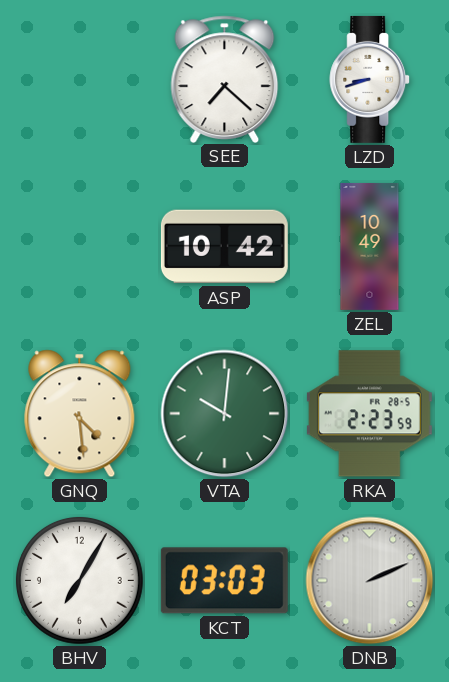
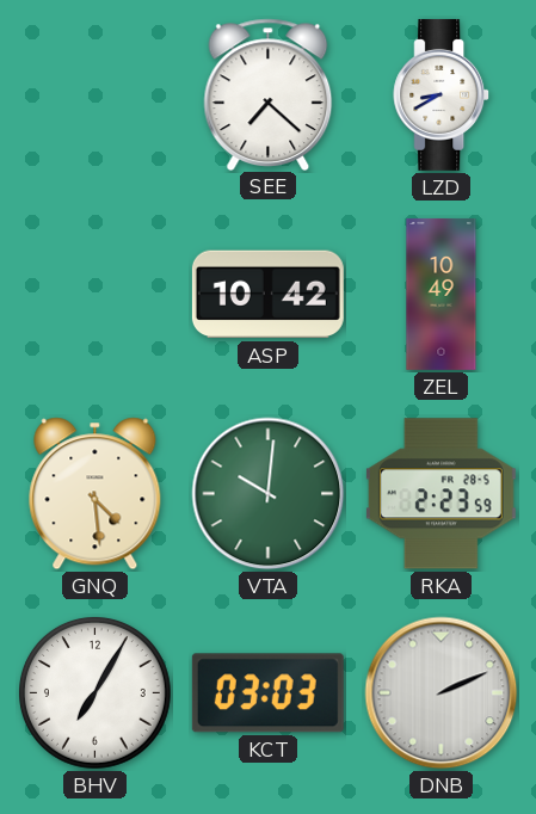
LZD: 8:42 -> 8:40
